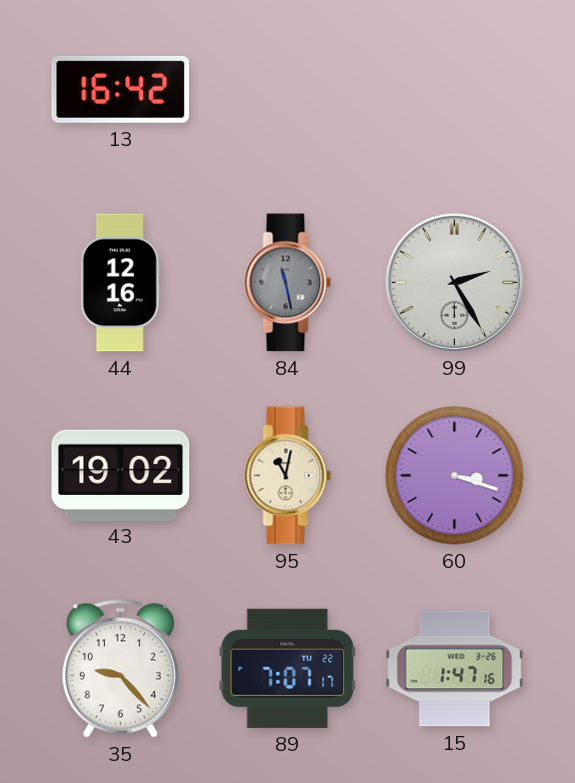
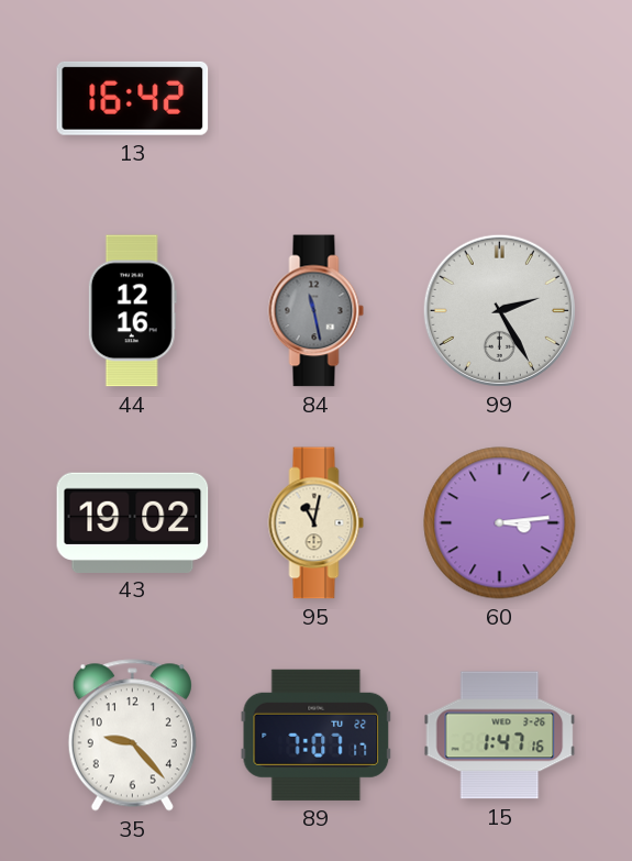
60: 3:18 -> 3:14
